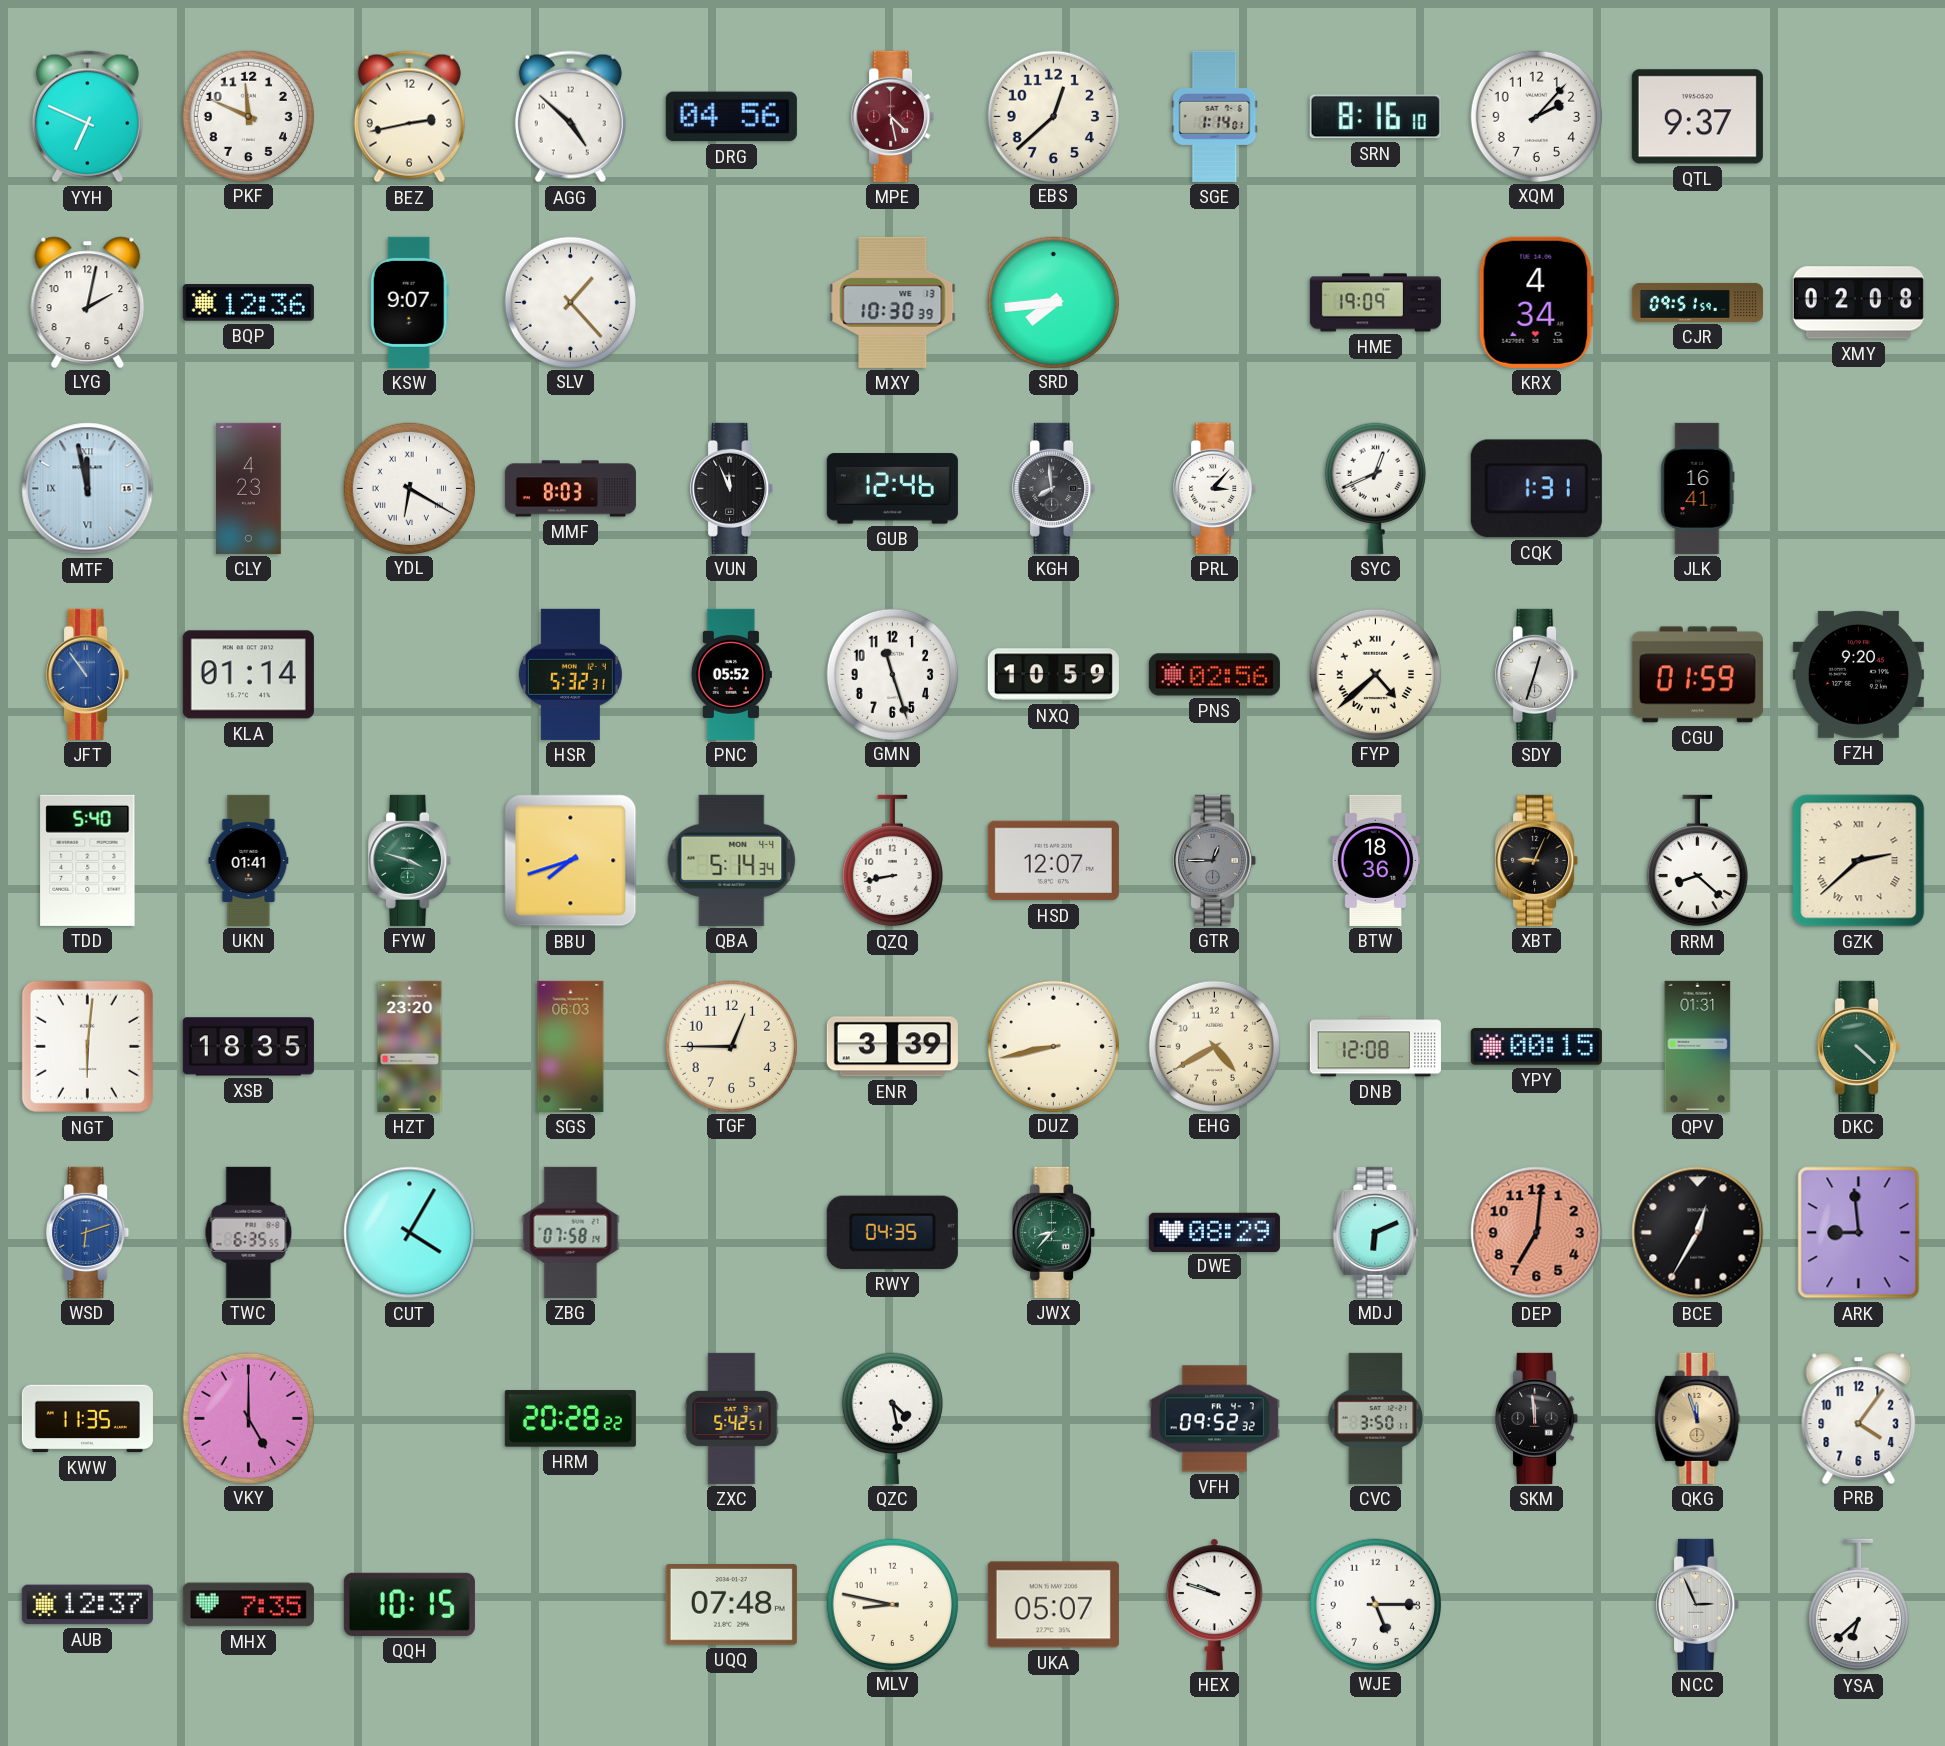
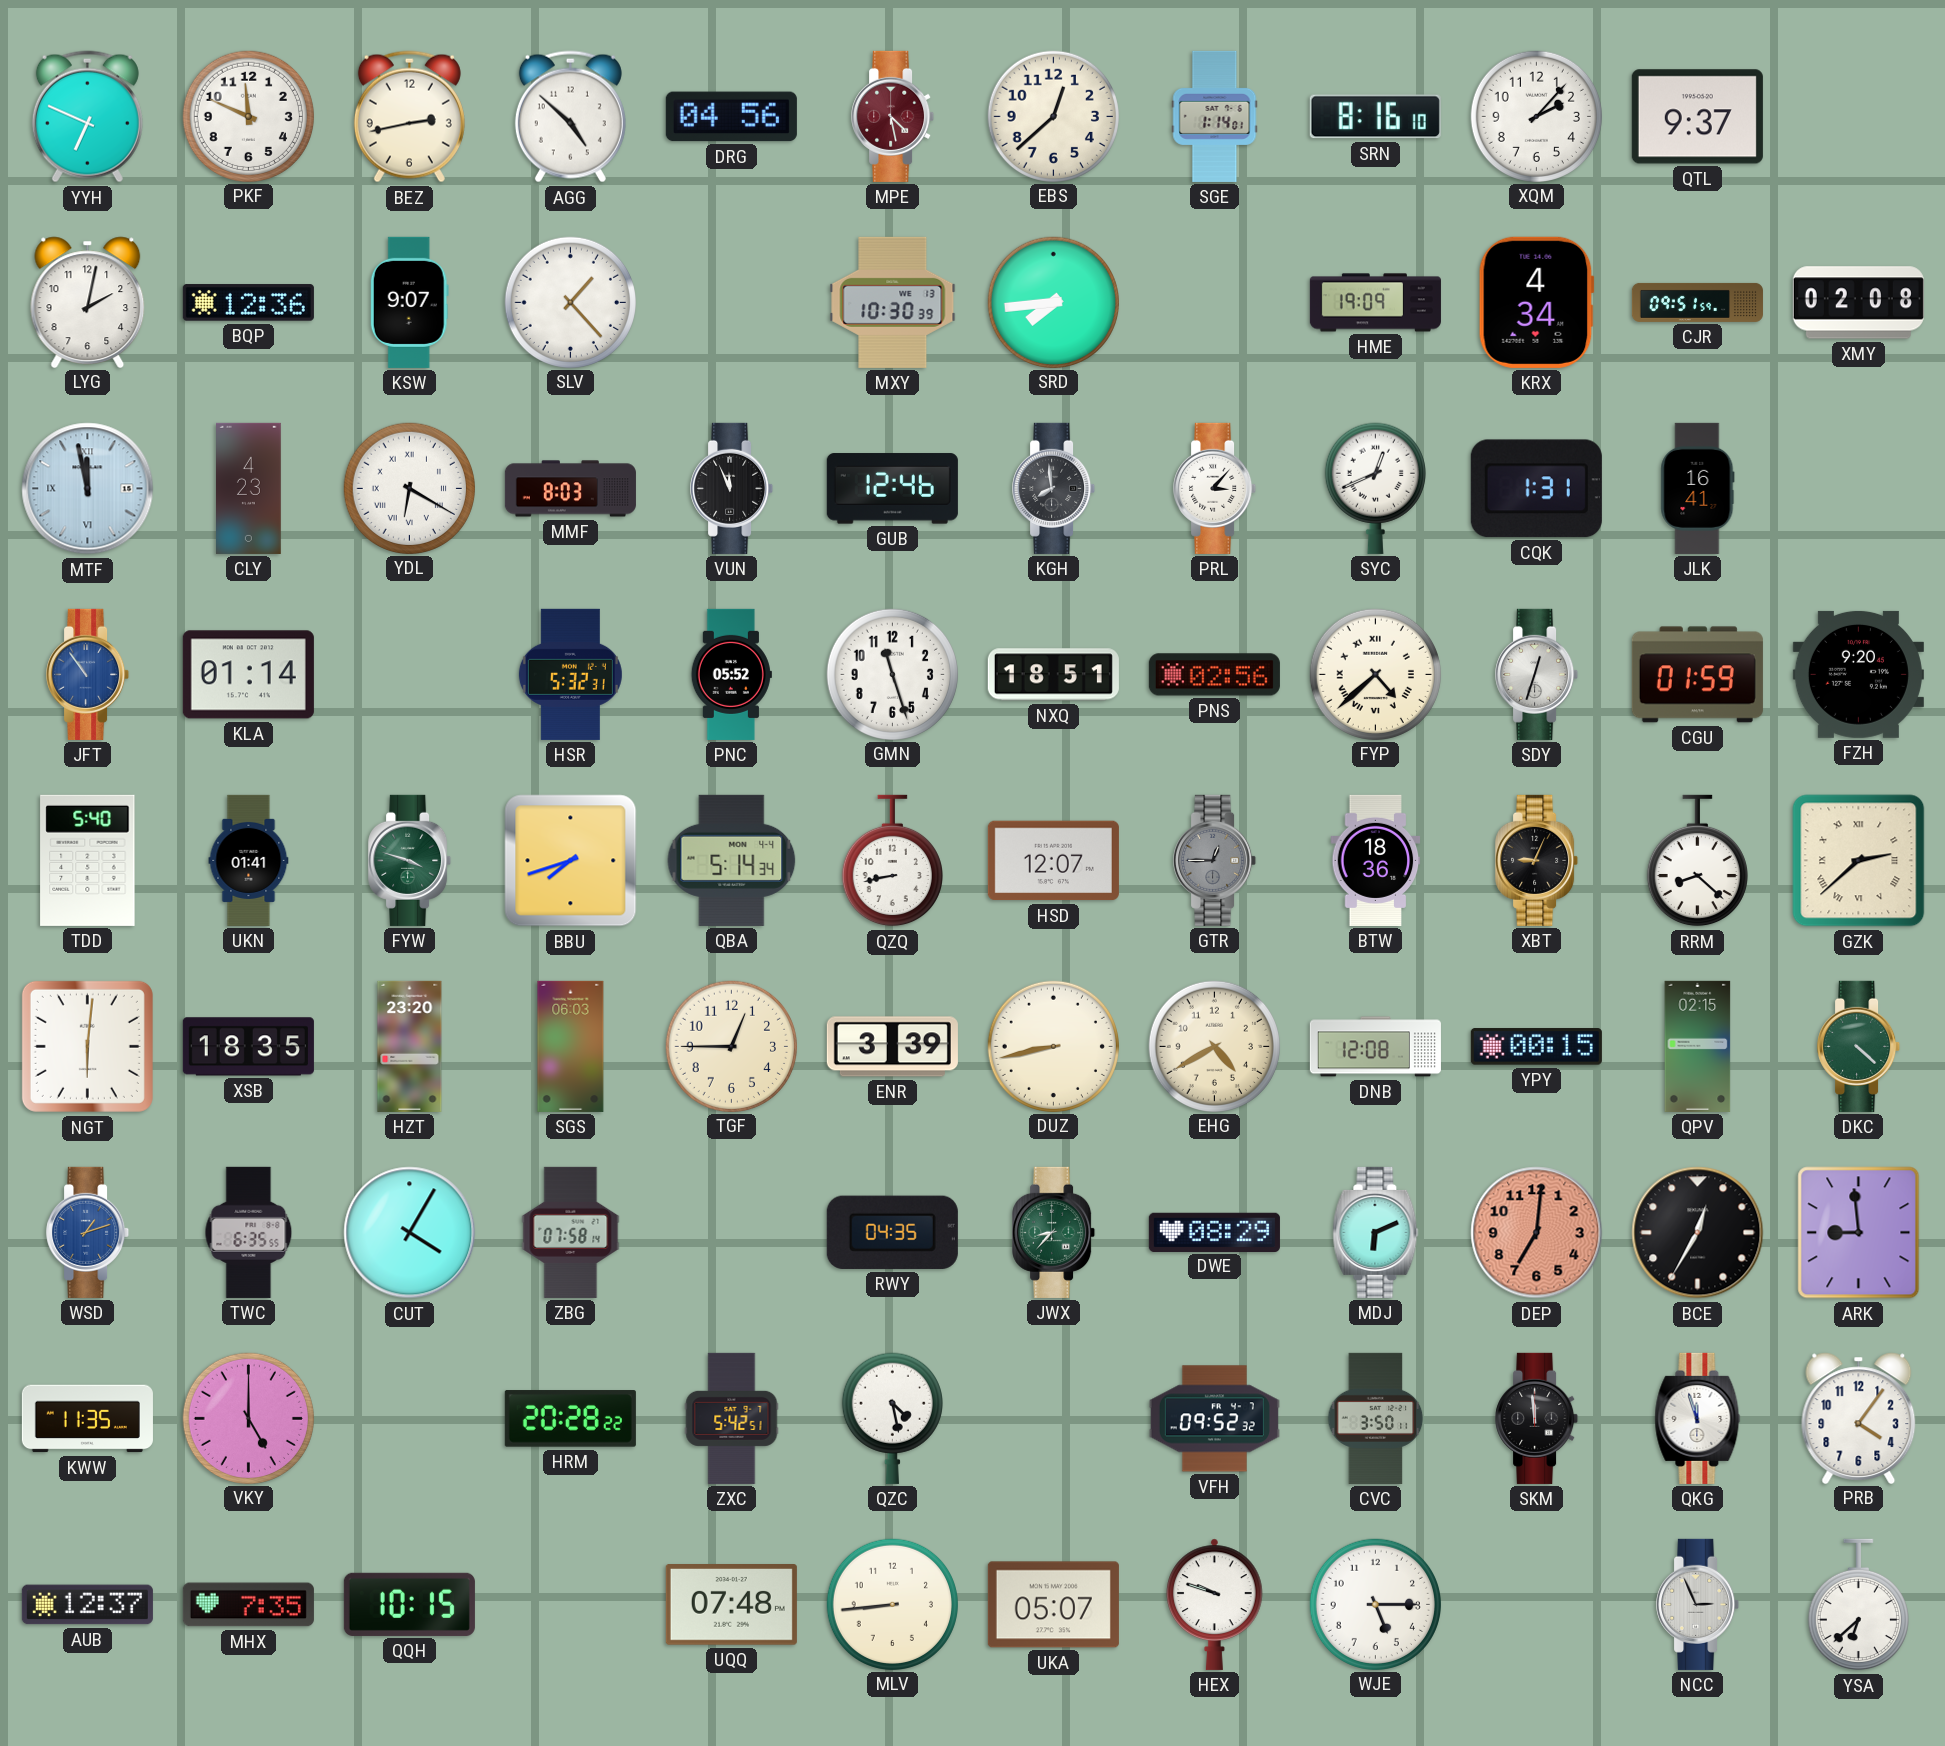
NXQ: 10:59 -> 18:51
QPV: 01:31 -> 02:15
WSD: 6:12 -> 1:12
QKG dial: champagne -> white
MLV: 8:47 -> 8:44
